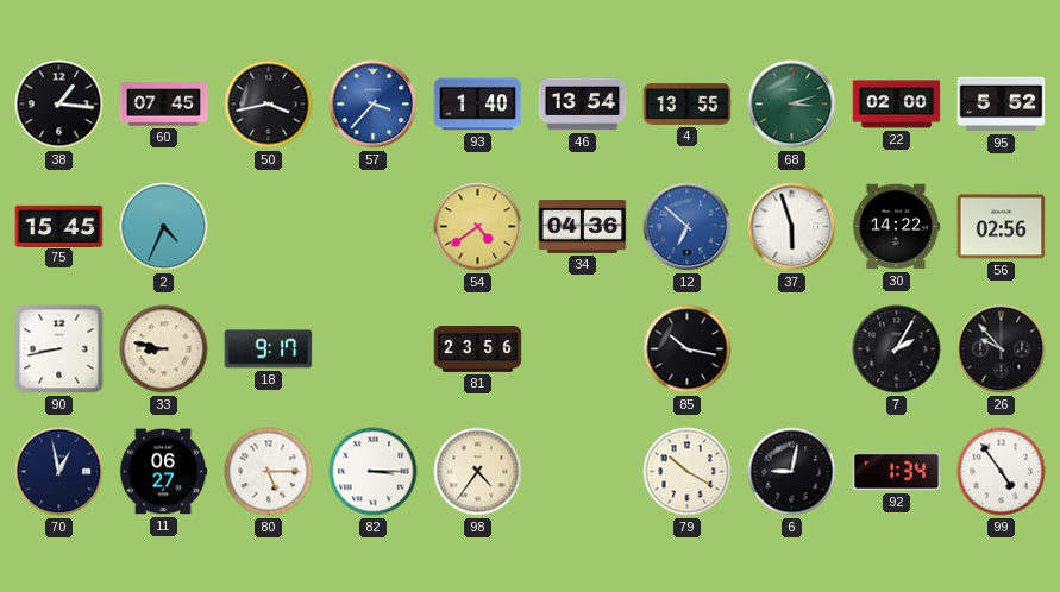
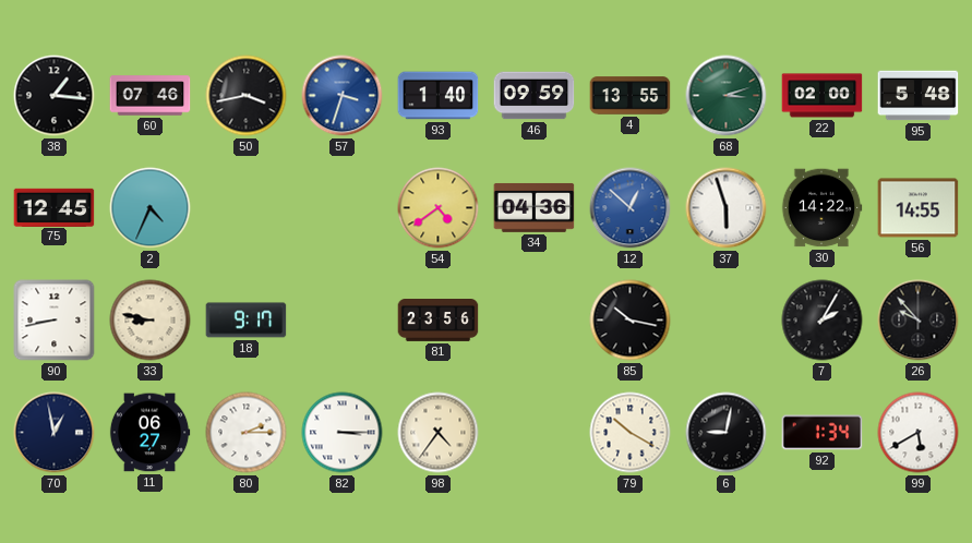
60: 07:45 -> 07:46
57: 3:37 -> 3:33
46: 13:54 -> 09:59
95: 5:52 -> 5:48
75: 15:45 -> 12:45
12: 6:52 -> 12:52
56: 02:56 -> 14:55
80: 5:15 -> 2:15
99: 4:54 -> 5:40
